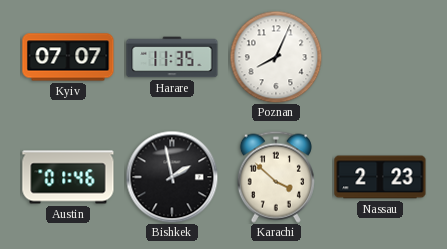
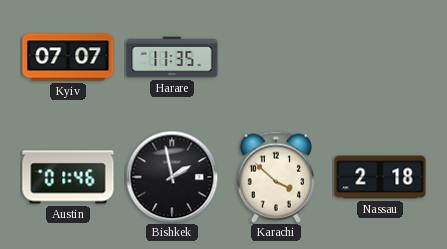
Poznan: 8:04 -> none
Nassau: 2:23 -> 2:18
